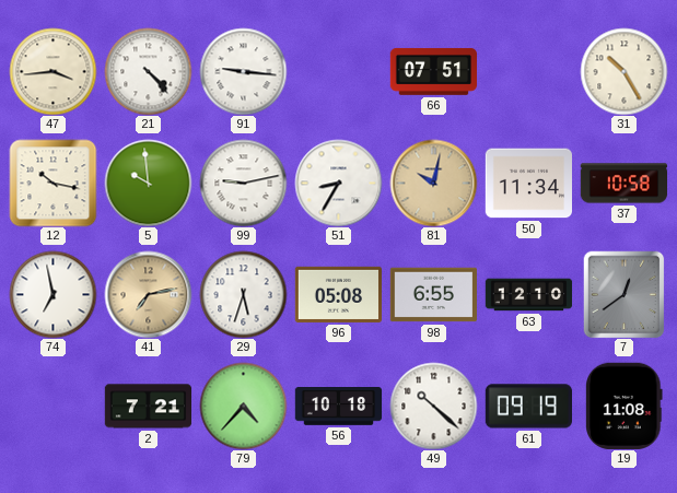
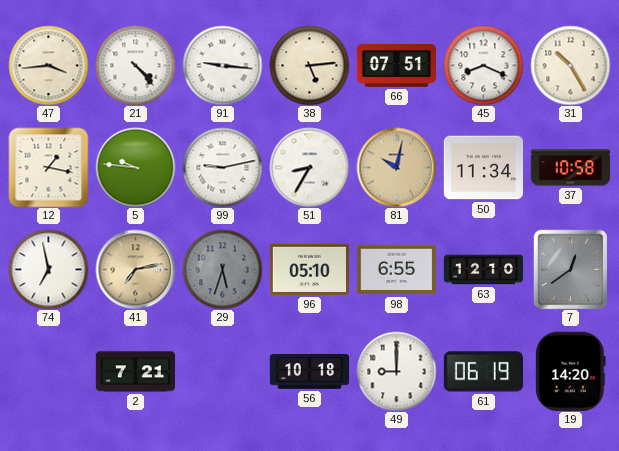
38: none -> 5:14
45: none -> 8:19
12: 10:17 -> 1:17
5: 9:59 -> 9:46
29 dial: white -> grey
96: 05:08 -> 05:10
79: 4:37 -> none
49: 10:22 -> 9:00
61: 09:19 -> 06:19
19: 11:08 -> 14:20
